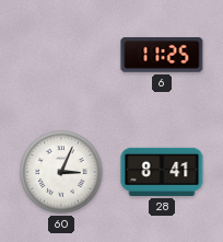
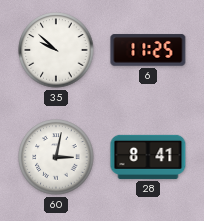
35: none -> 9:52
60: 3:04 -> 3:02
